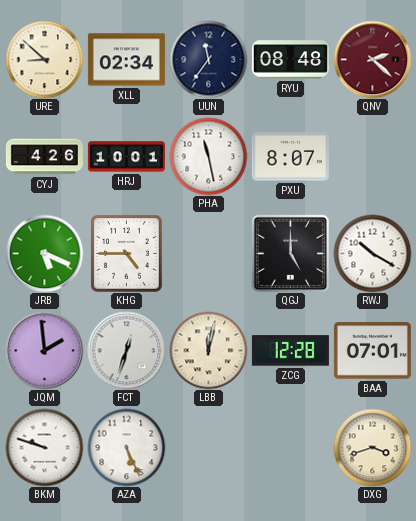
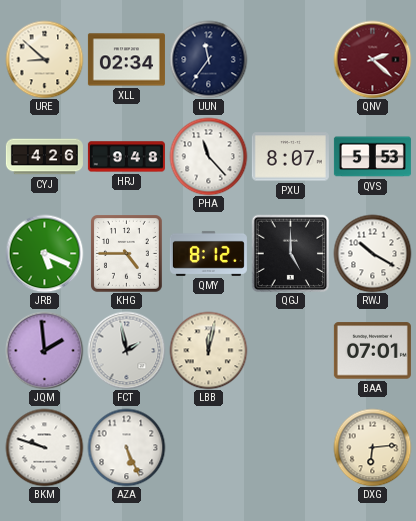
RYU: 08:48 -> none
HRJ: 10:01 -> 9:48
PHA: 11:28 -> 11:23
QVS: none -> 5:53
QMY: none -> 8:12
FCT: 12:33 -> 1:58
ZCG: 12:28 -> none
DXG: 3:42 -> 6:14
